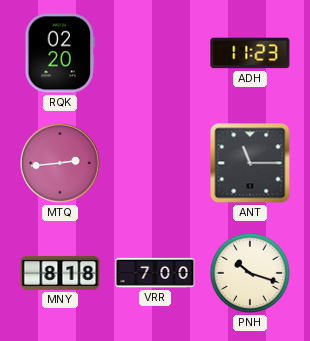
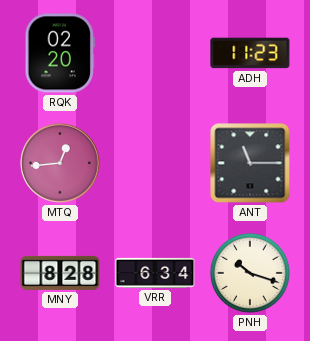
MTQ: 2:44 -> 12:44
MNY: 8:18 -> 8:28
VRR: 7:00 -> 6:34
